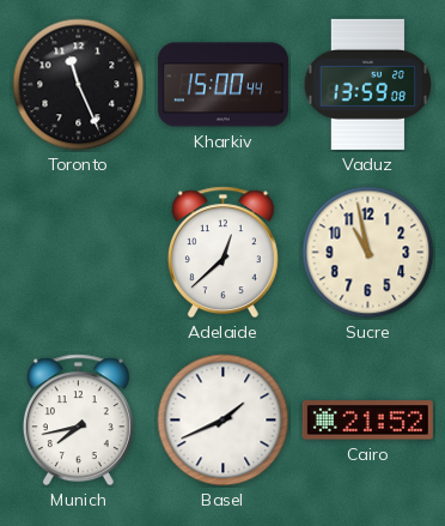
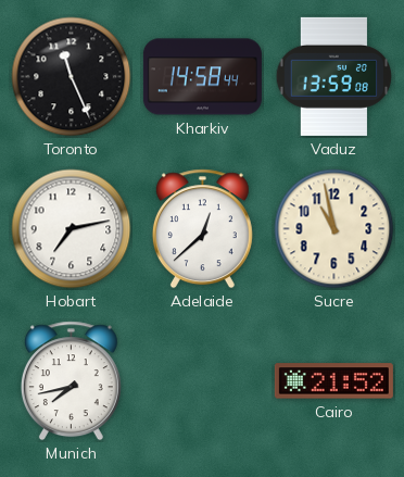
Kharkiv: 15:00 -> 14:58
Hobart: none -> 7:13
Basel: 1:41 -> none
